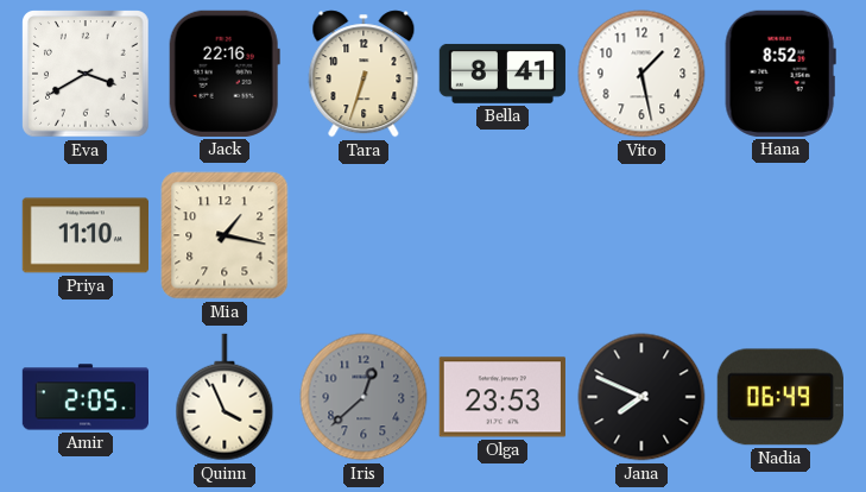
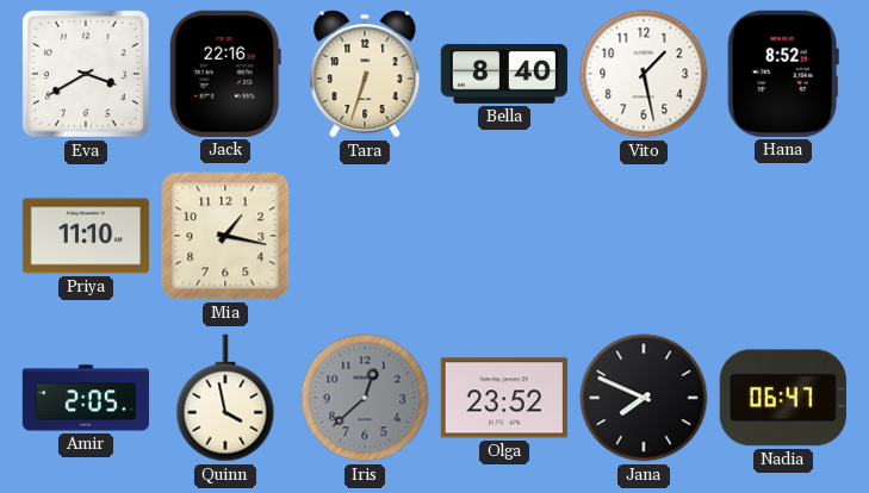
Bella: 8:41 -> 8:40
Quinn: 3:56 -> 3:58
Olga: 23:53 -> 23:52
Nadia: 06:49 -> 06:47
